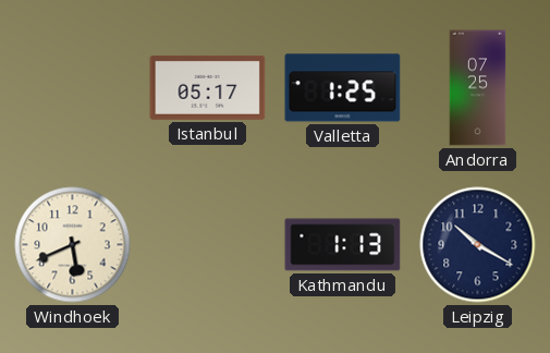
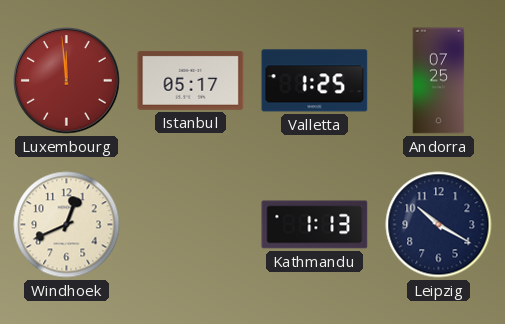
Luxembourg: none -> 11:59
Windhoek: 5:41 -> 12:41
